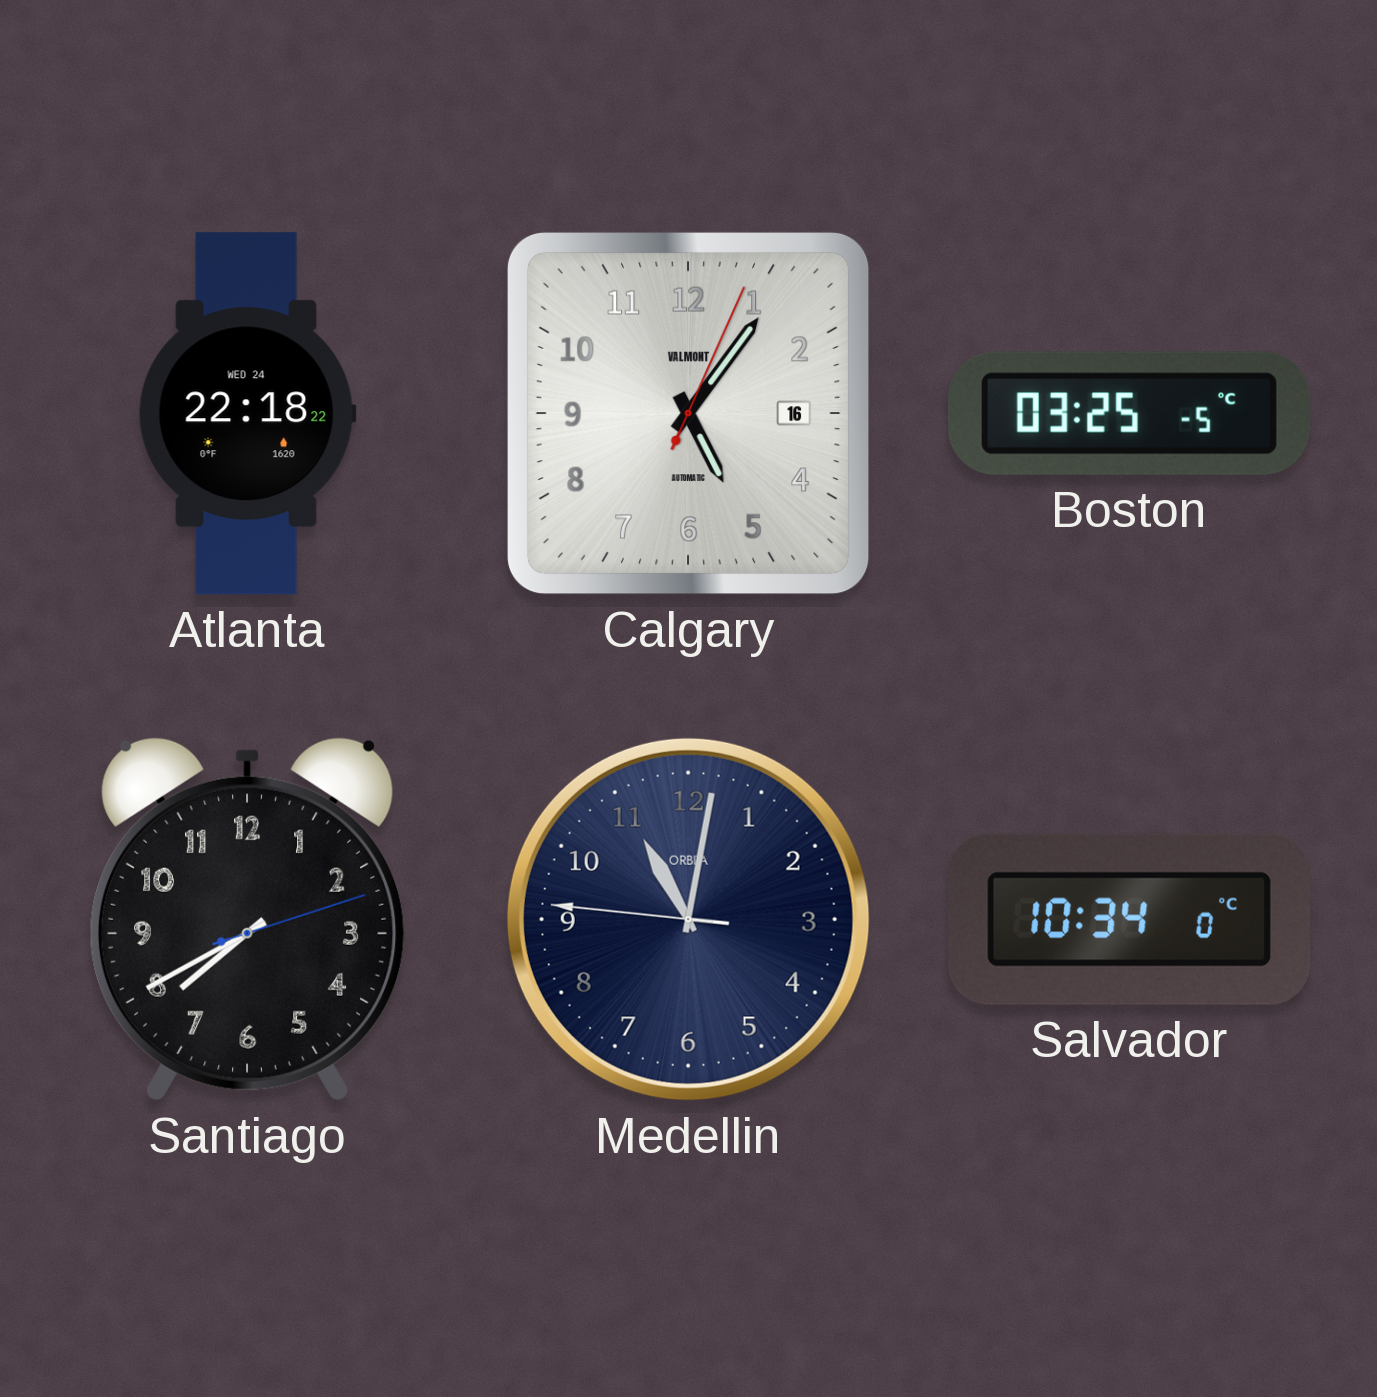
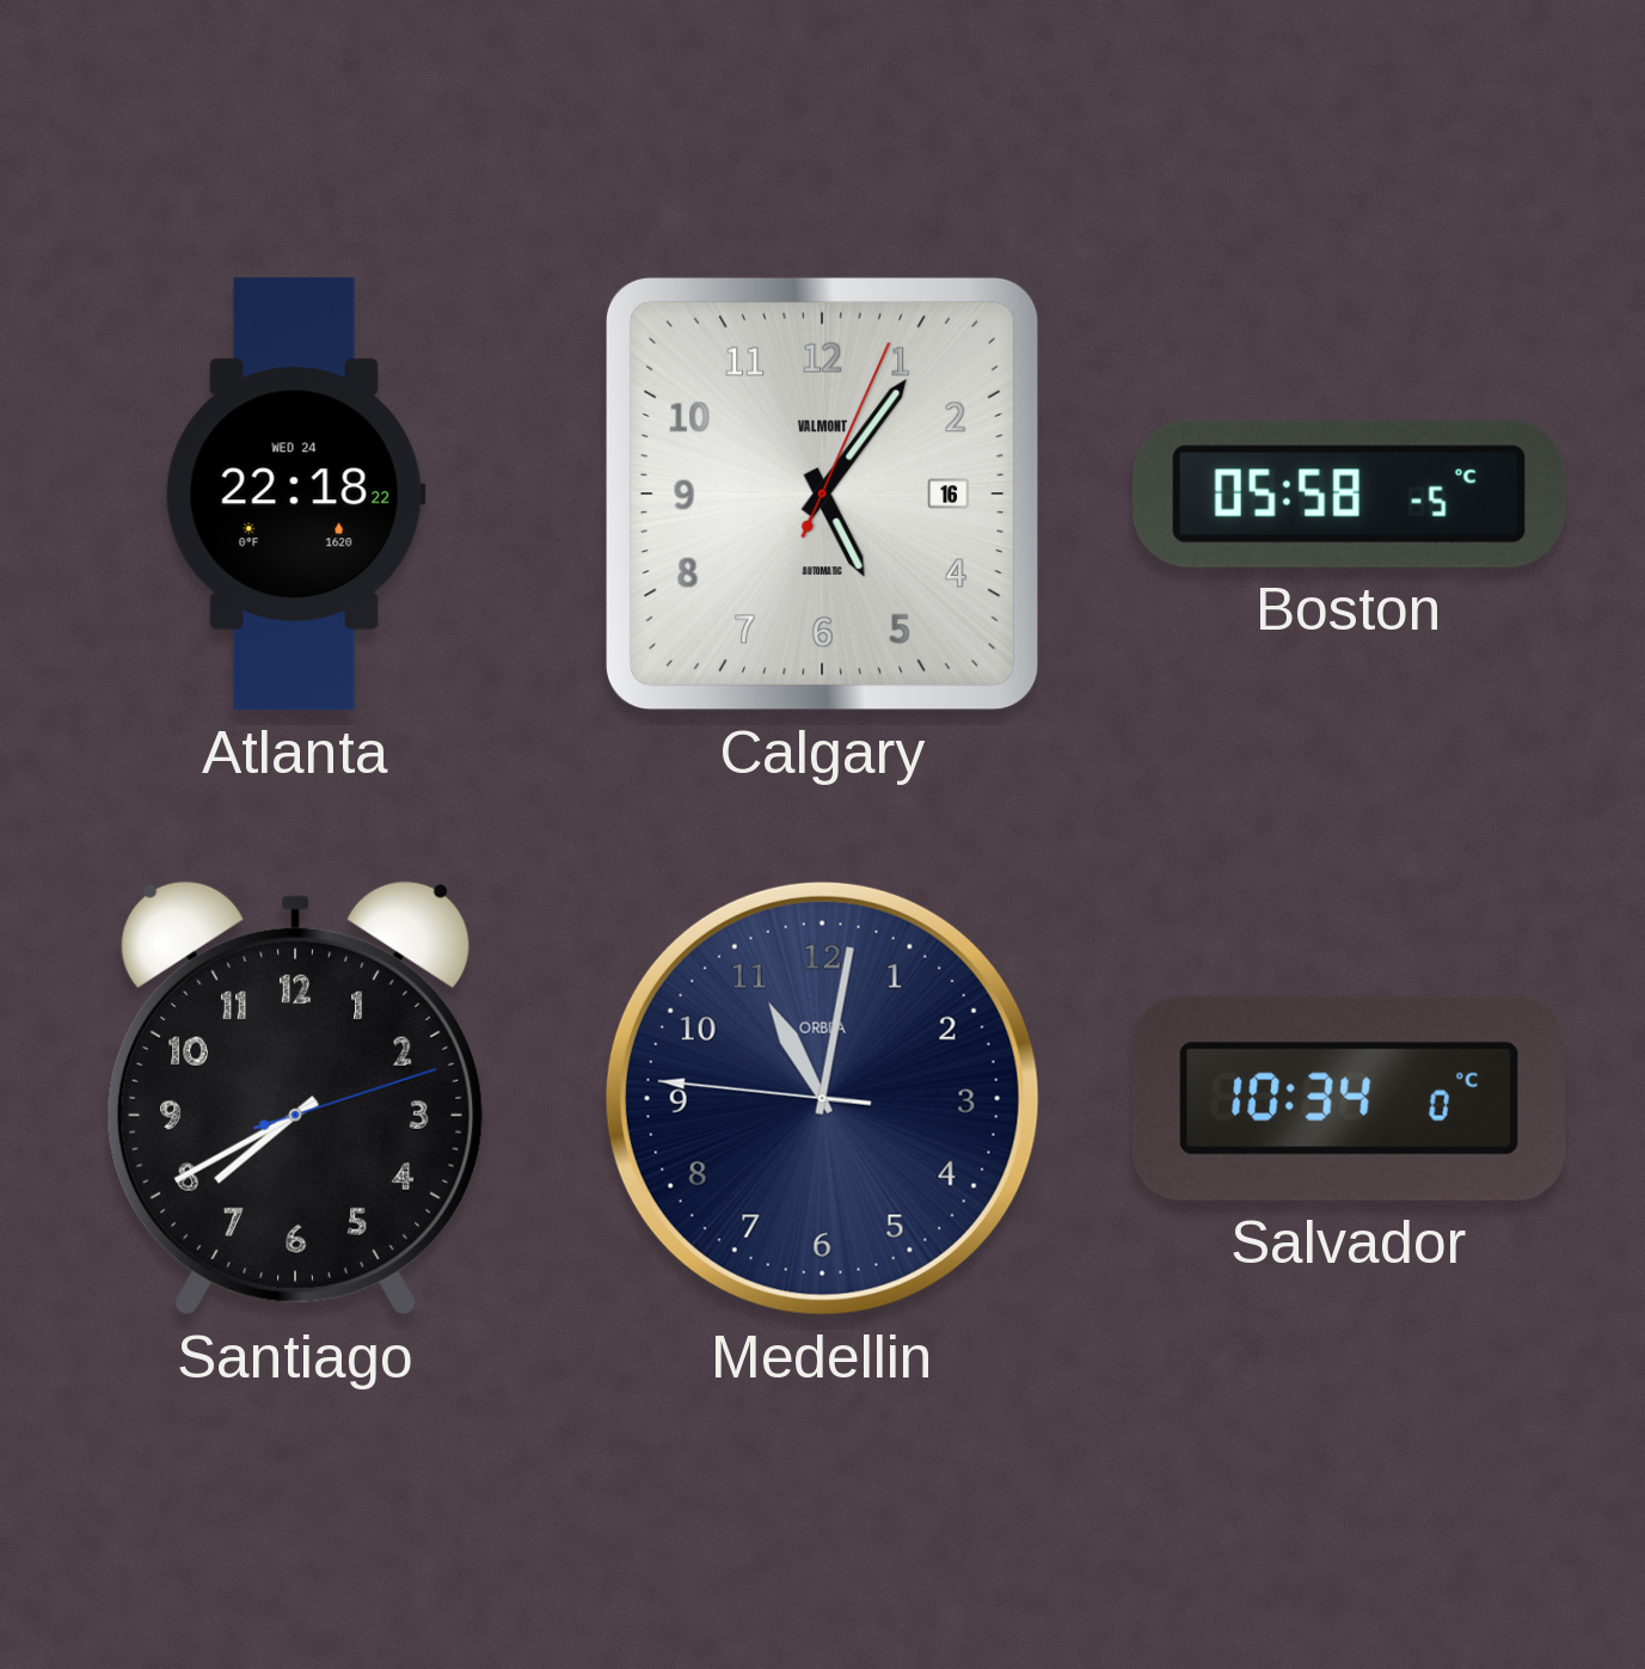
Boston: 03:25 -> 05:58
